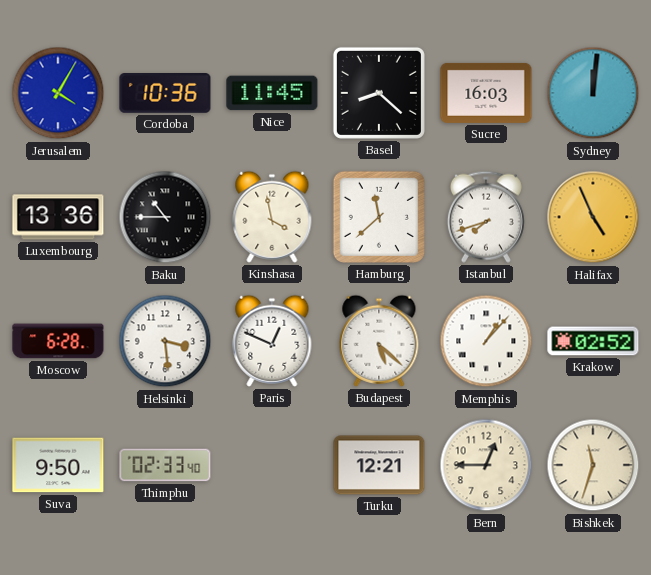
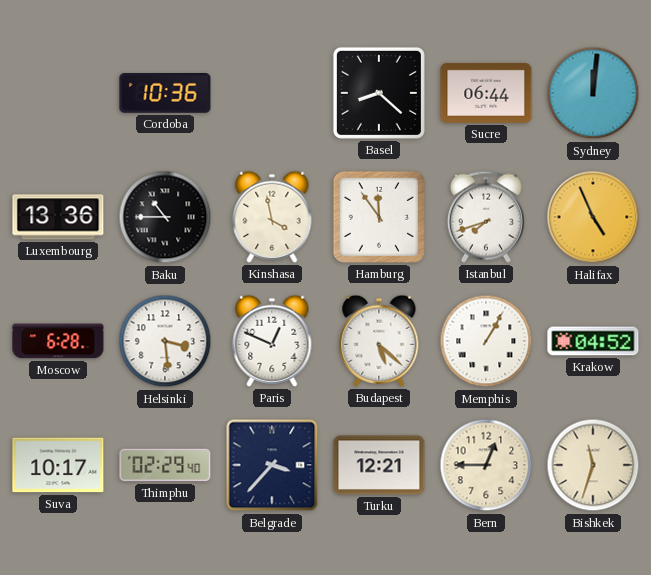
Jerusalem: 4:05 -> none
Nice: 11:45 -> none
Sucre: 16:03 -> 06:44
Hamburg: 11:38 -> 11:54
Memphis: 1:07 -> 1:05
Krakow: 02:52 -> 04:52
Suva: 9:50 -> 10:17
Thimphu: 02:33 -> 02:29
Belgrade: none -> 3:37
